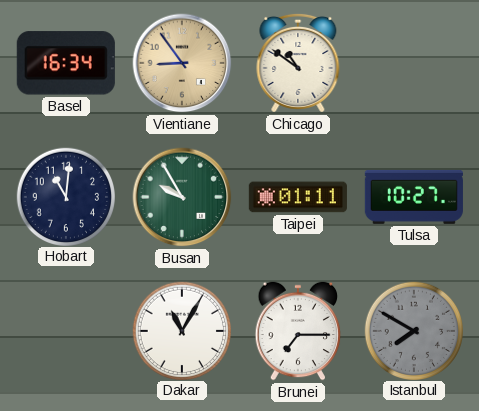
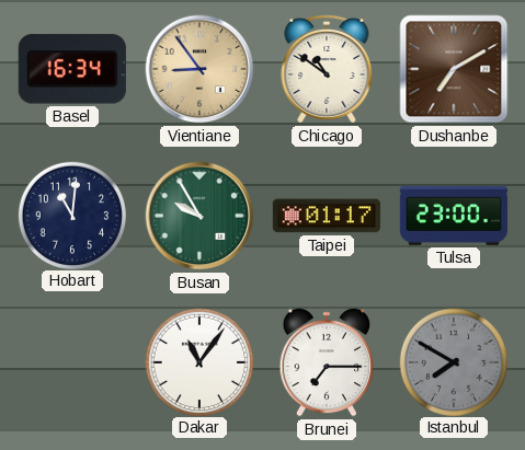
Dushanbe: none -> 7:10
Taipei: 01:11 -> 01:17
Tulsa: 10:27 -> 23:00
Dakar: 11:05 -> 11:06
